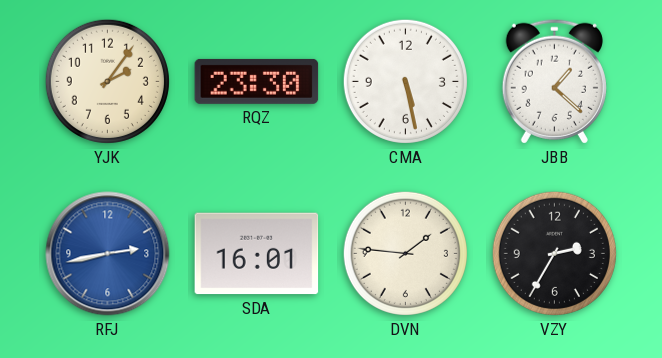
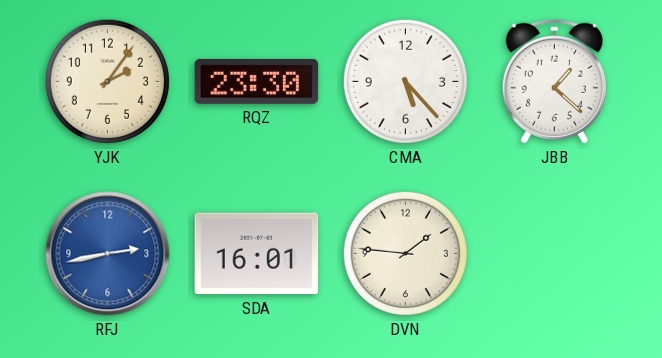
CMA: 5:28 -> 5:23
VZY: 2:35 -> none
